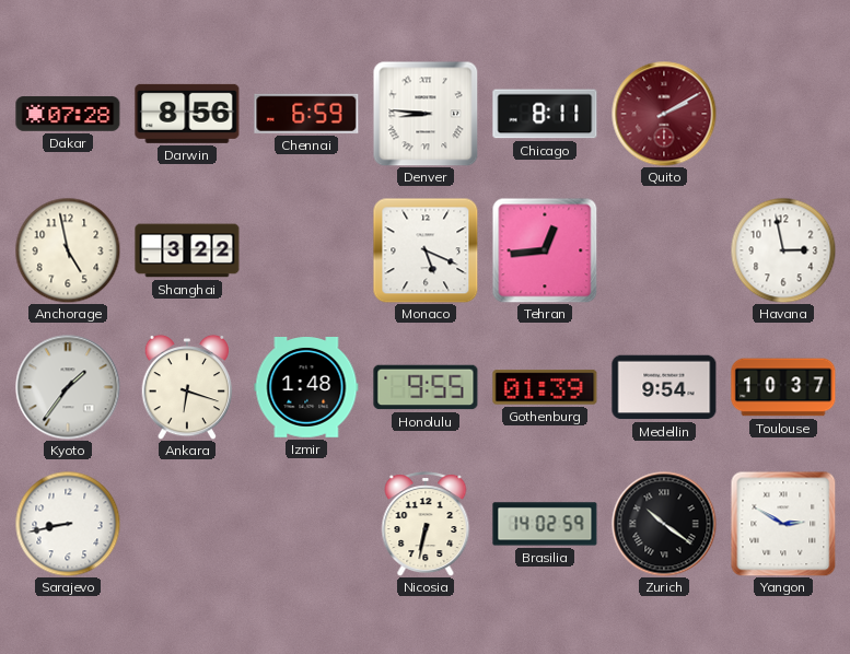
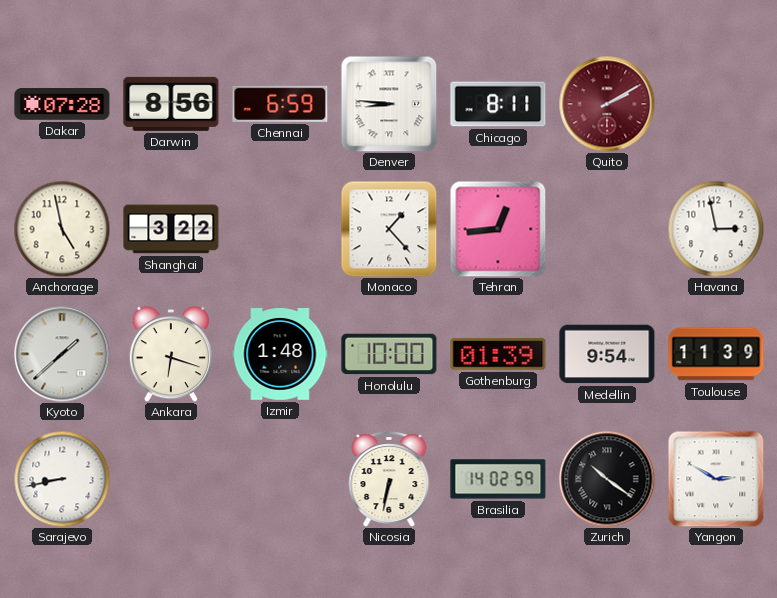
Monaco: 5:19 -> 1:23
Kyoto: 1:36 -> 1:38
Honolulu: 9:55 -> 10:00
Toulouse: 10:37 -> 11:39
